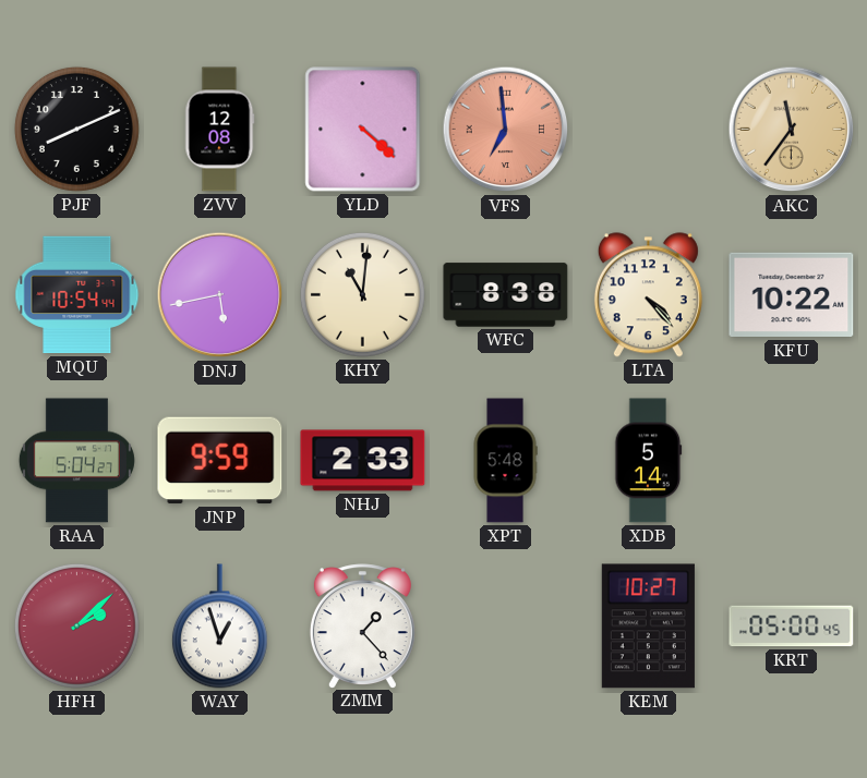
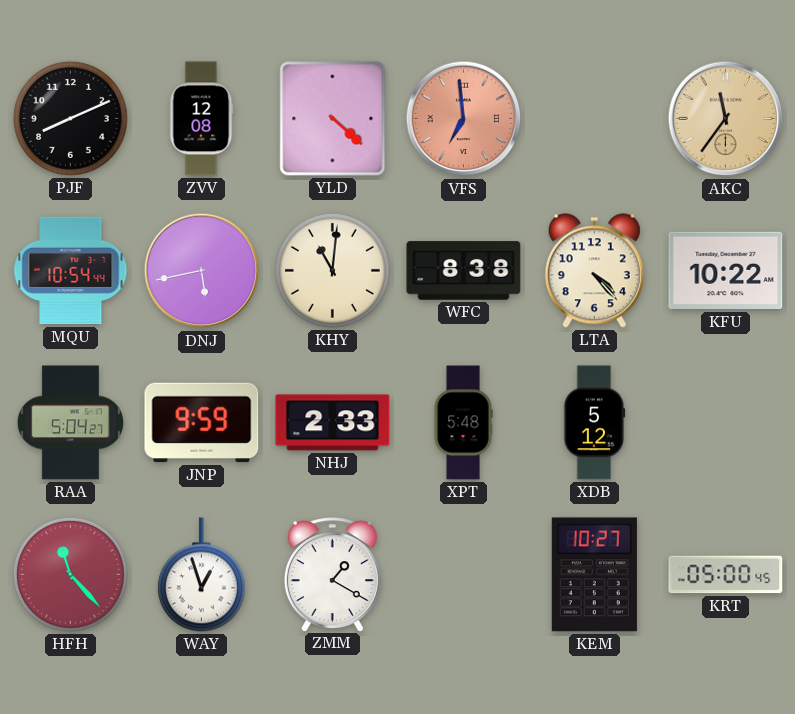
XDB: 5:14 -> 5:12
HFH: 2:08 -> 11:23
ZMM: 1:23 -> 1:20
